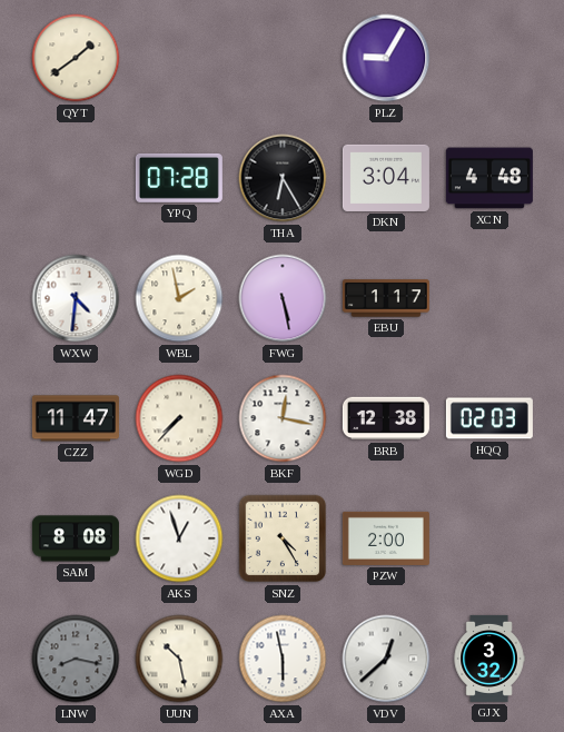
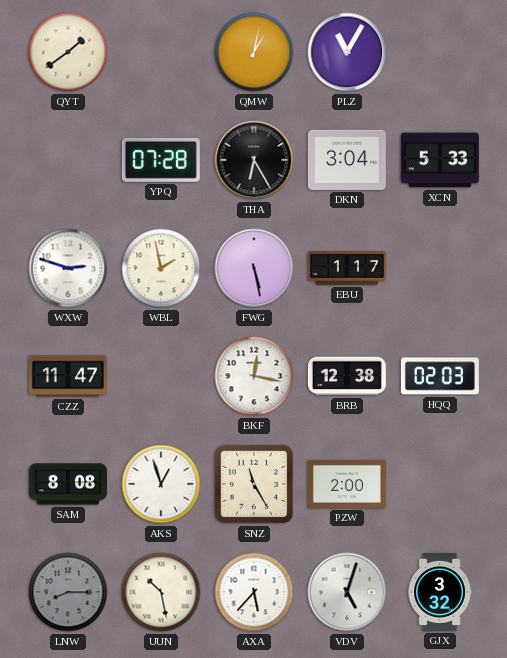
QMW: none -> 1:02
PLZ: 9:05 -> 11:05
XCN: 4:48 -> 5:33
WXW: 4:31 -> 2:48
WGD: 7:37 -> none
SNZ: 4:25 -> 11:25
LNW: 8:17 -> 8:15
AXA: 5:58 -> 5:37
VDV: 12:38 -> 5:03
